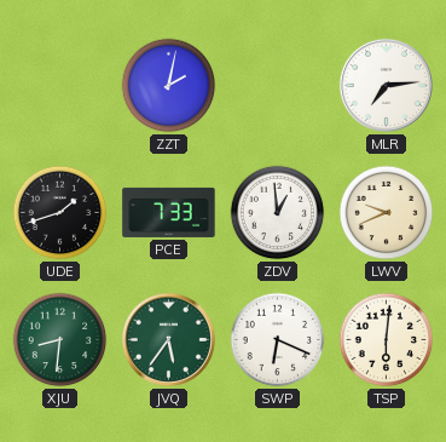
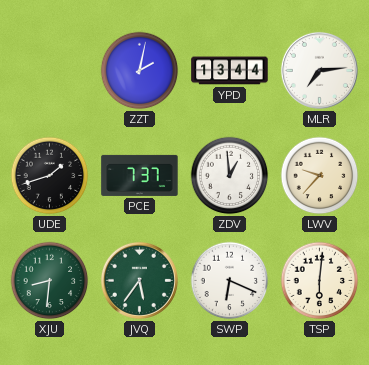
YPD: none -> 13:44
PCE: 7:33 -> 7:37
LWV: 9:41 -> 9:37
